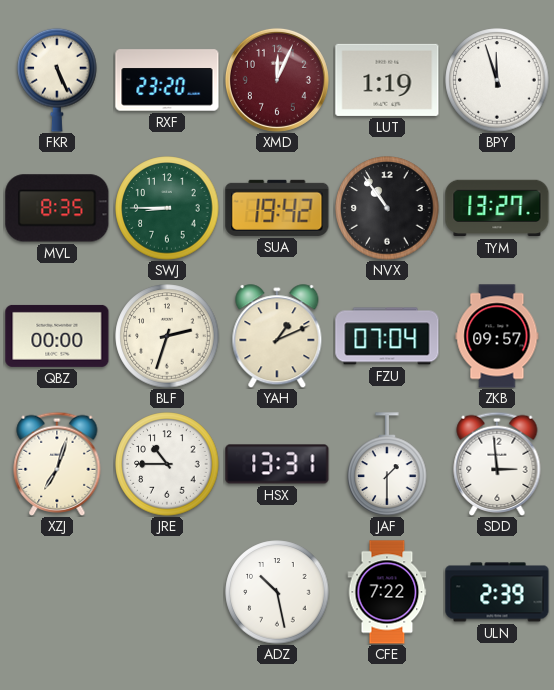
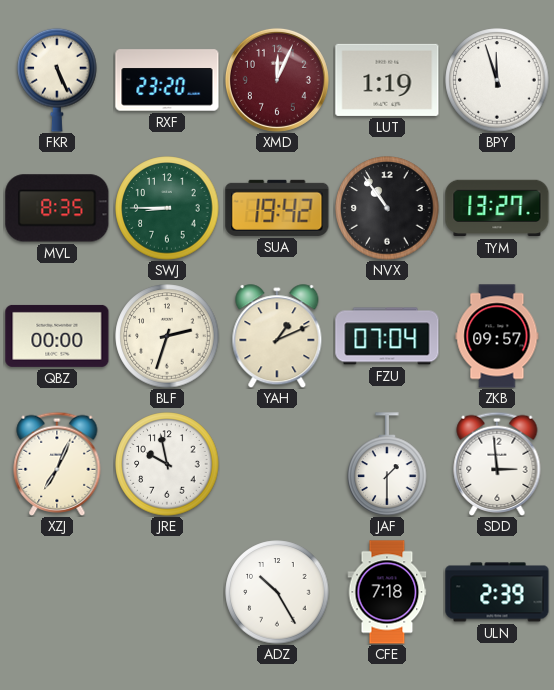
XZJ: 7:03 -> 7:04
JRE: 10:45 -> 9:58
HSX: 13:31 -> none
ADZ: 10:28 -> 10:25
CFE: 7:22 -> 7:18
